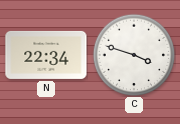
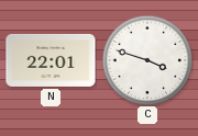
N: 22:34 -> 22:01
